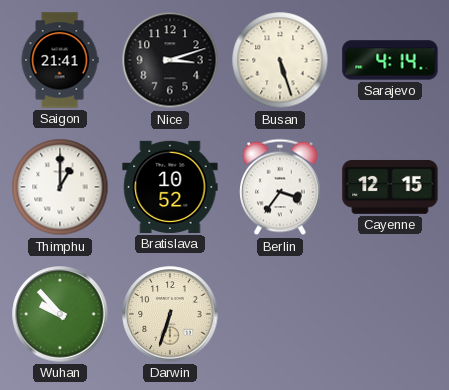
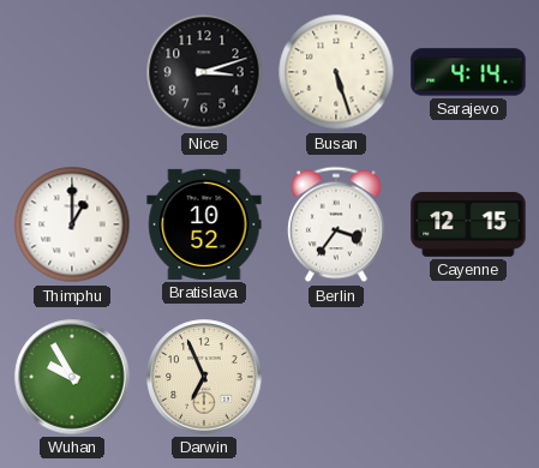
Saigon: 21:41 -> none
Wuhan: 9:53 -> 9:55
Darwin: 6:33 -> 6:56
